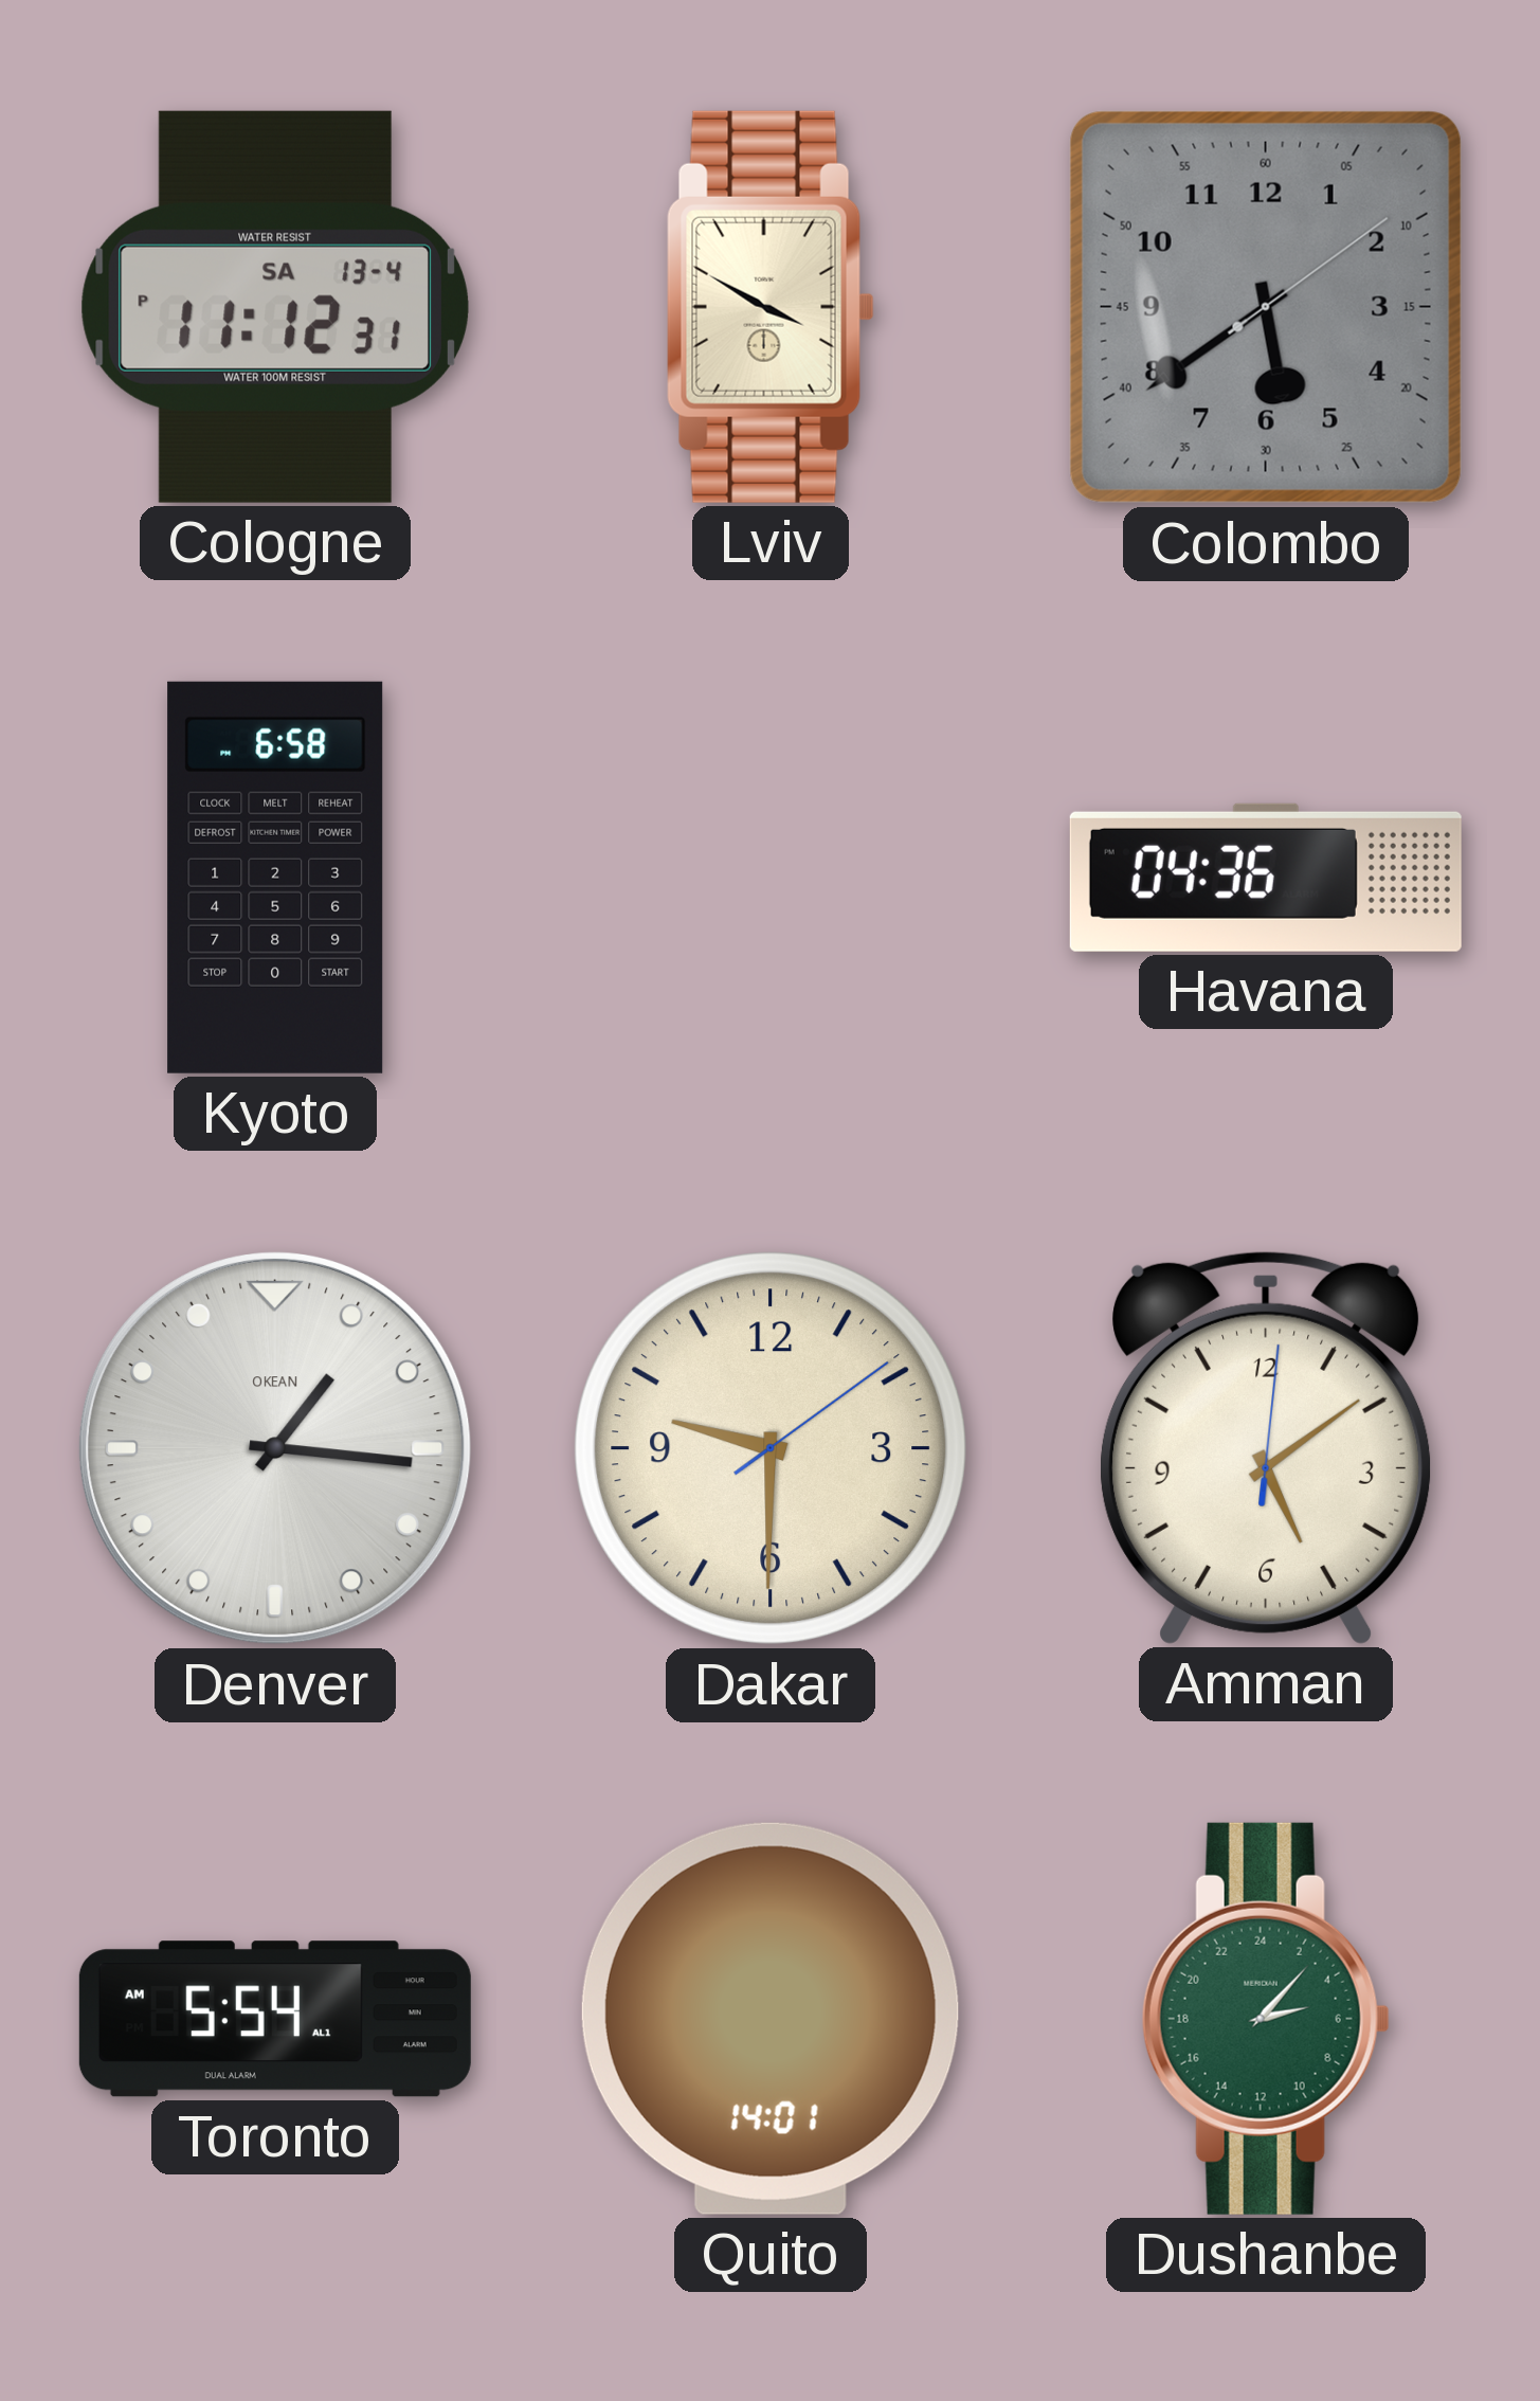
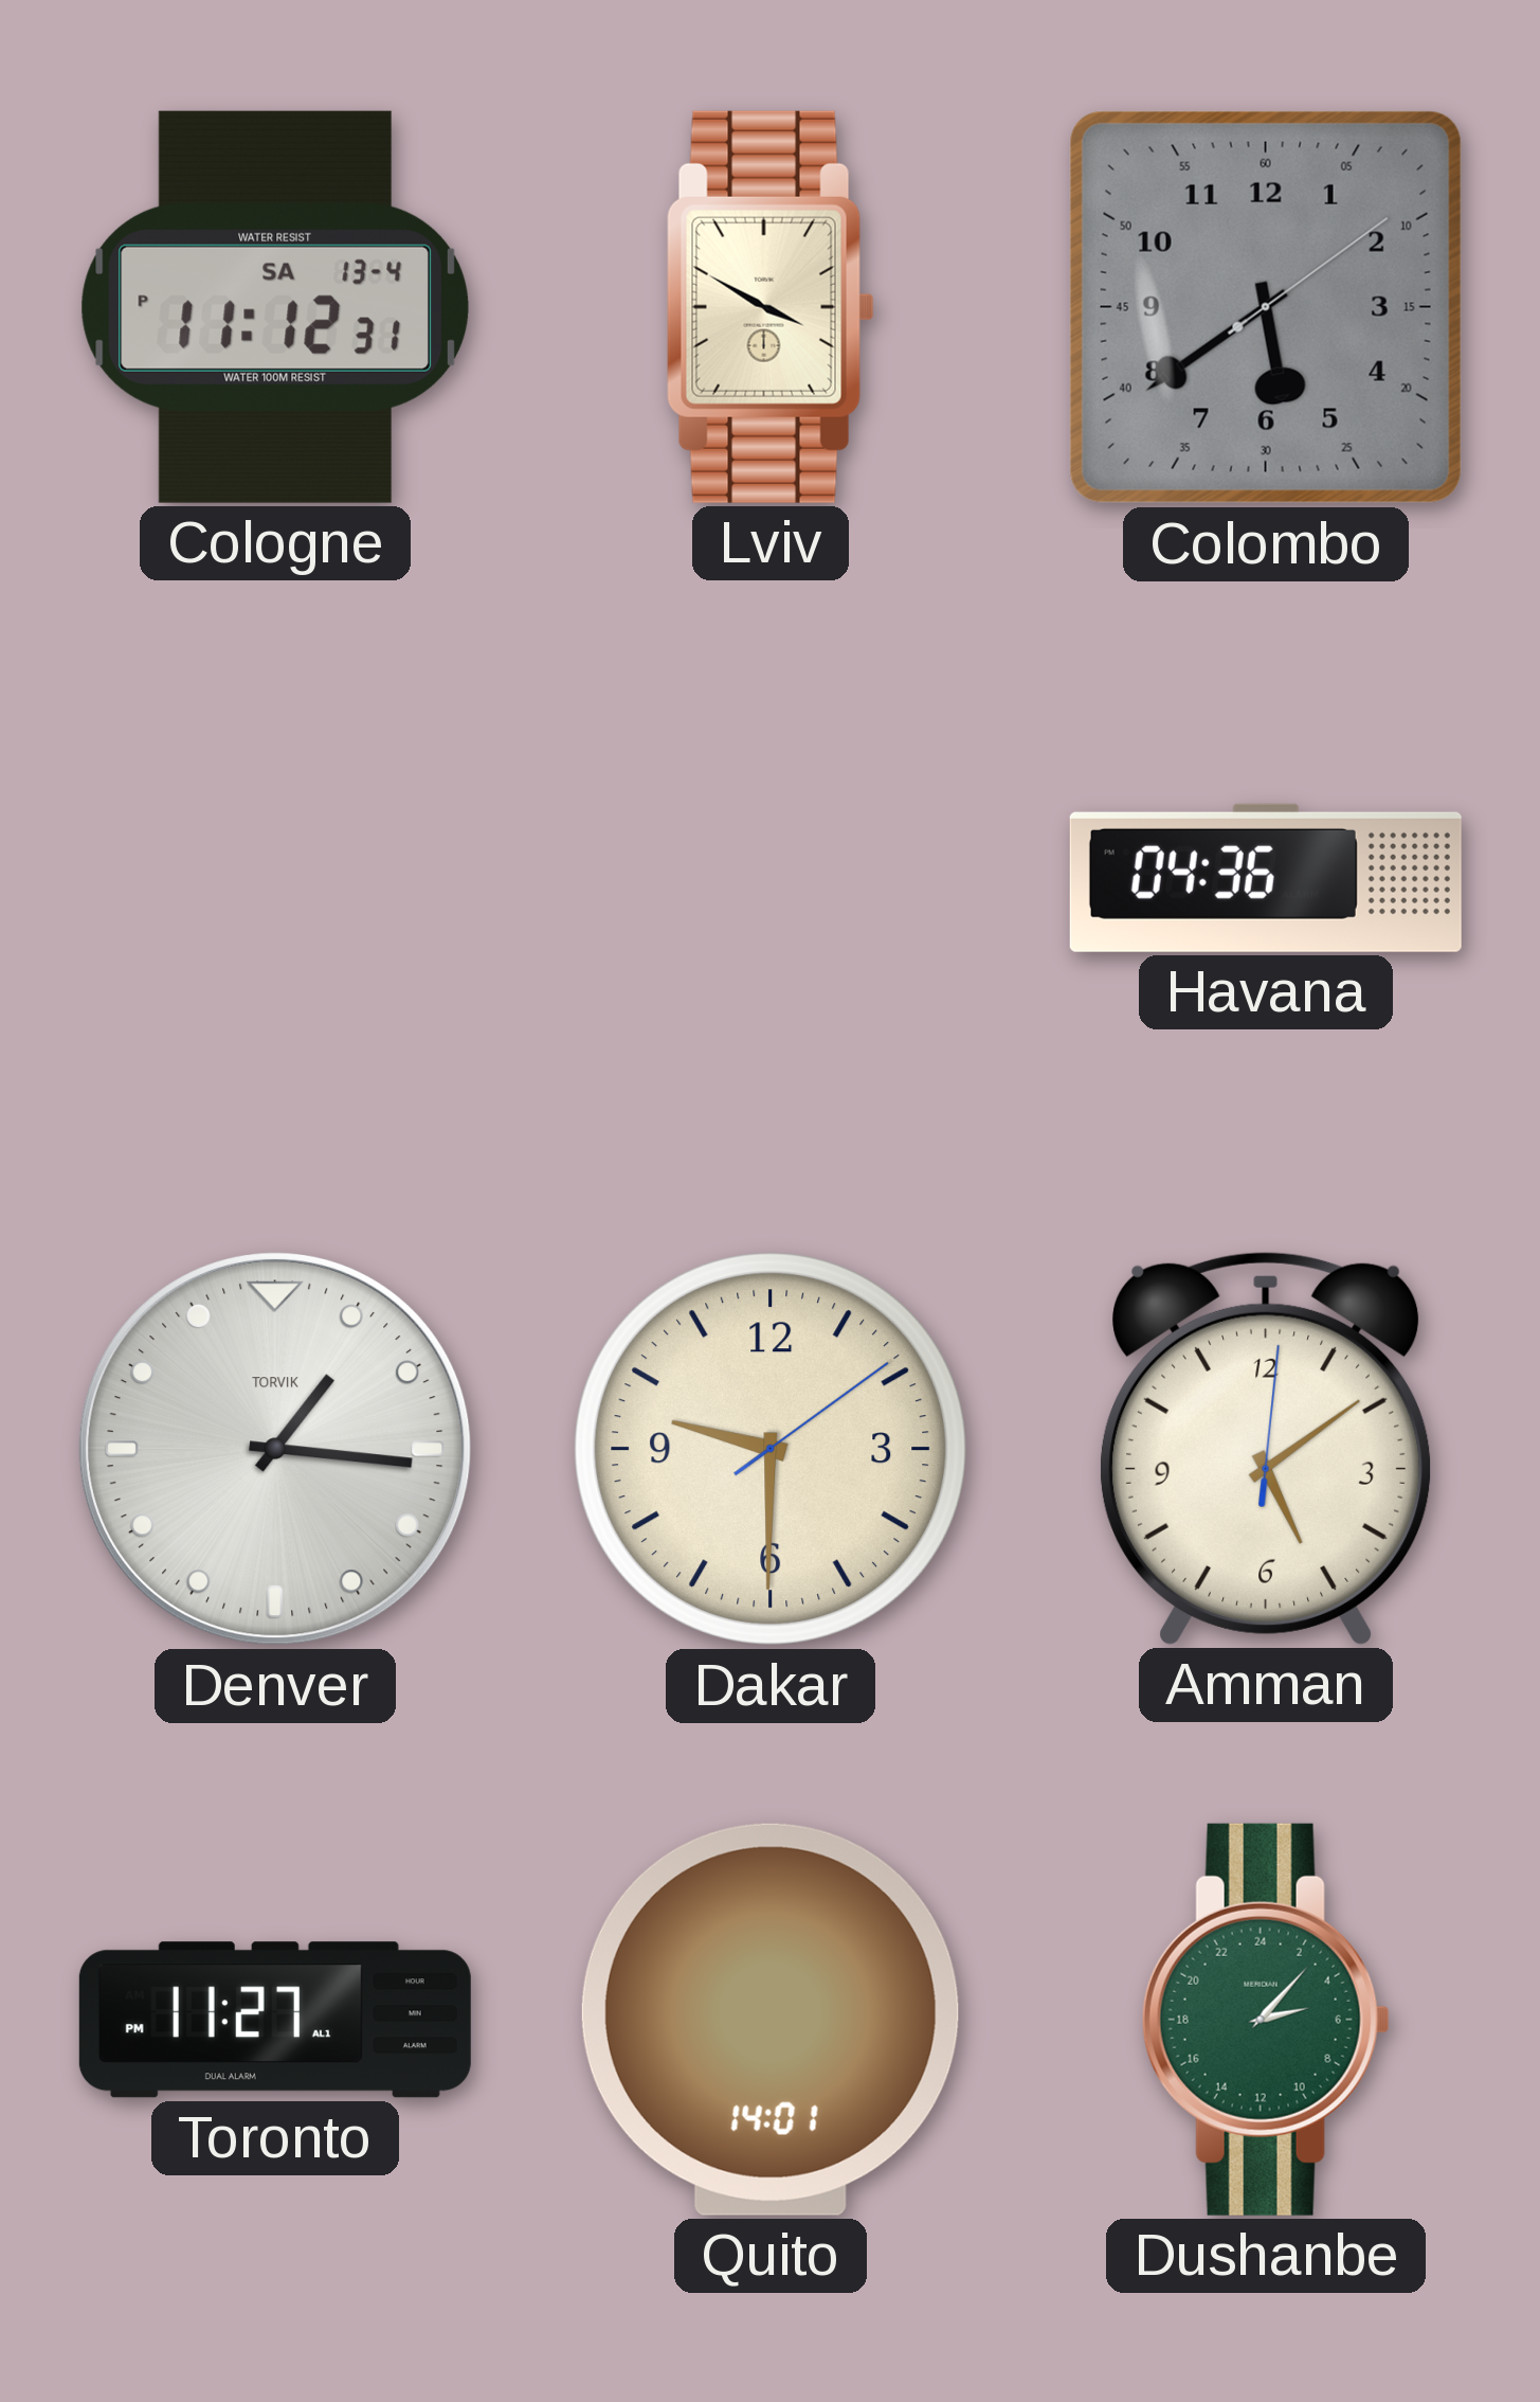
Kyoto: 6:58 -> none
Denver brand: OKEAN -> TORVIK
Toronto: 5:54 -> 11:27
